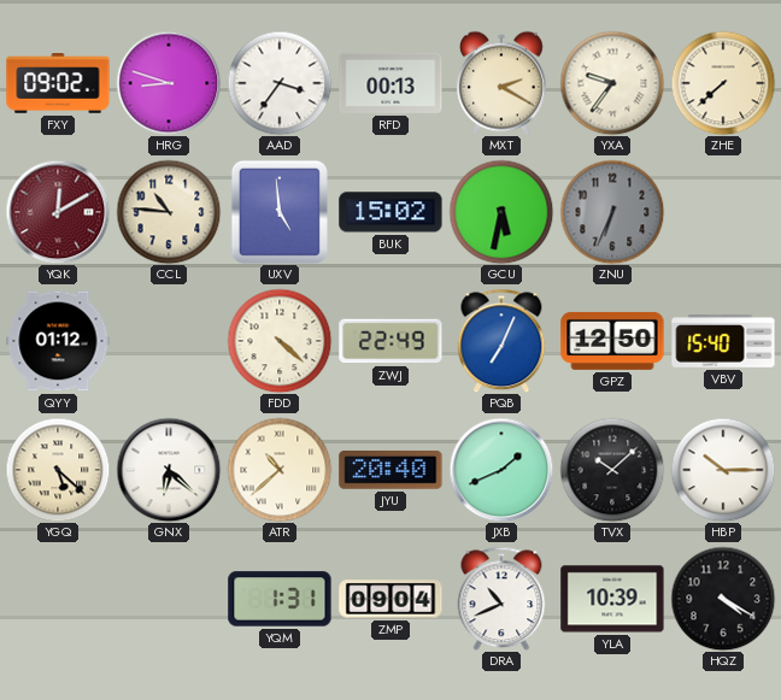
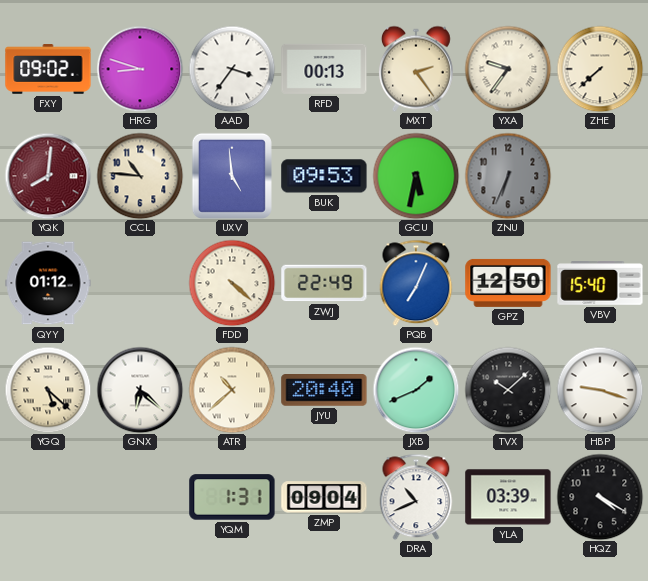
MXT: 2:20 -> 2:24
YQK: 12:10 -> 8:01
BUK: 15:02 -> 09:53
HBP: 10:15 -> 9:18
YLA: 10:39 -> 03:39
